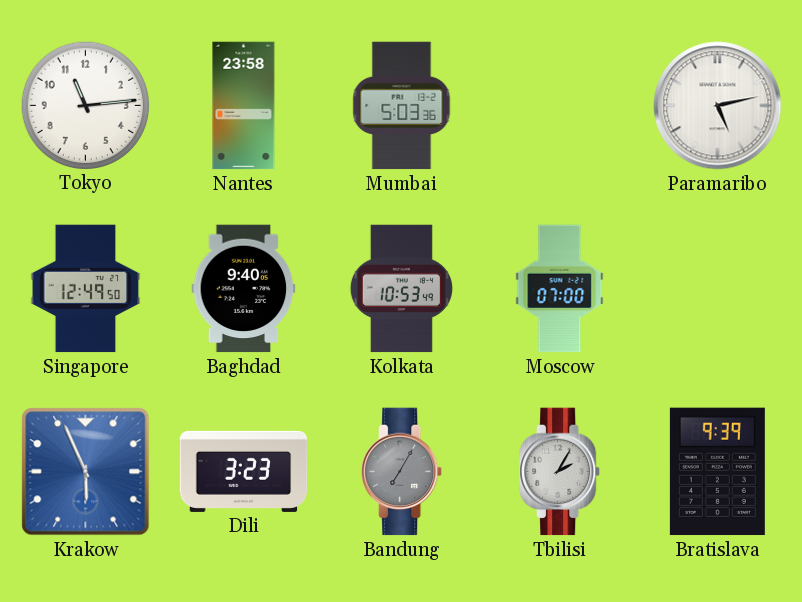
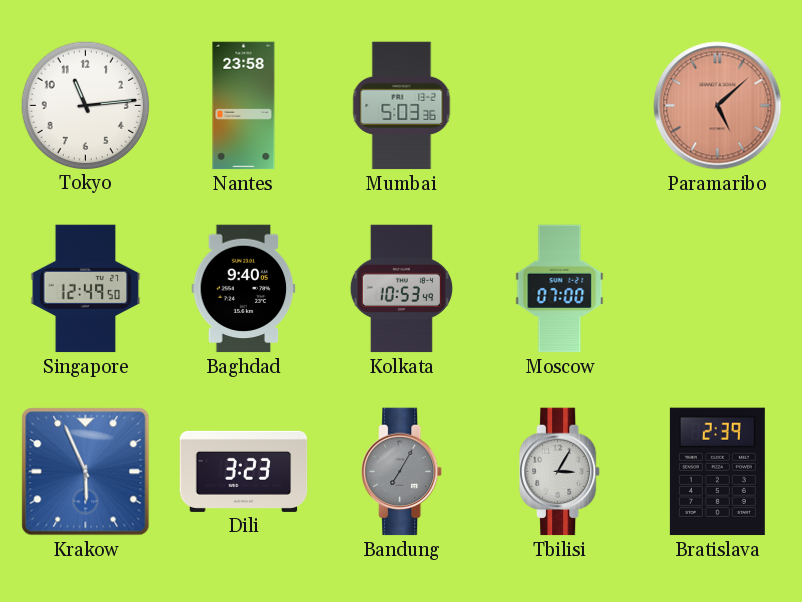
Paramaribo: 5:13 -> 5:08
Paramaribo dial: white -> salmon
Tbilisi: 2:05 -> 3:05
Bratislava: 9:39 -> 2:39
